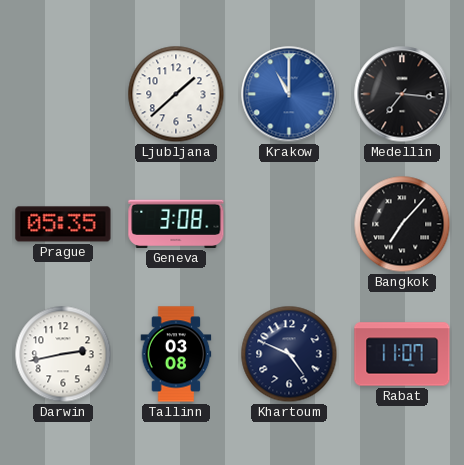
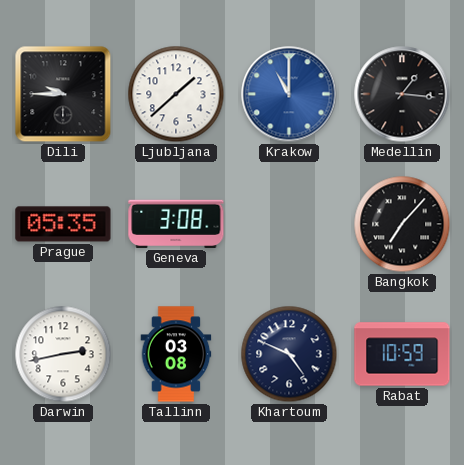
Dili: none -> 9:45
Medellin: 7:16 -> 1:16
Rabat: 11:07 -> 10:59
